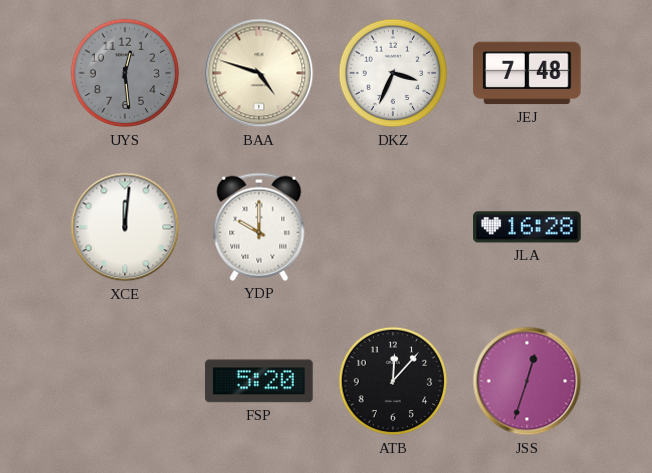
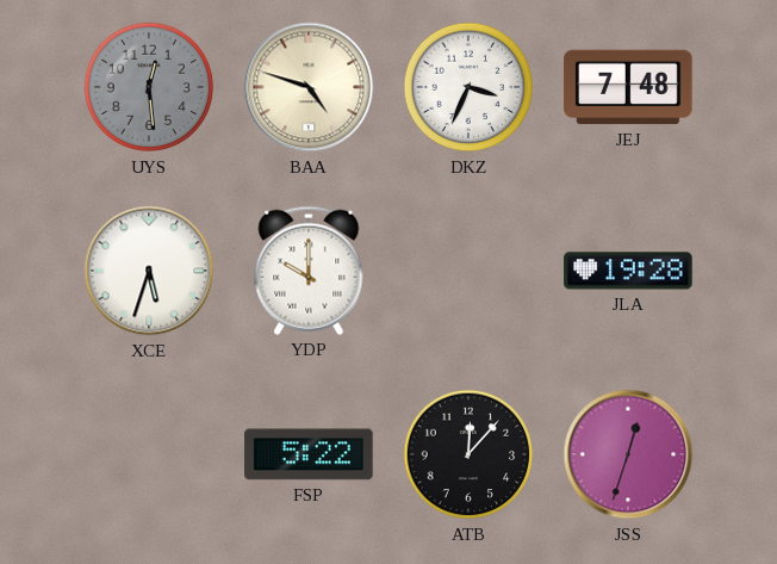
XCE: 12:01 -> 5:33
JLA: 16:28 -> 19:28
FSP: 5:20 -> 5:22
